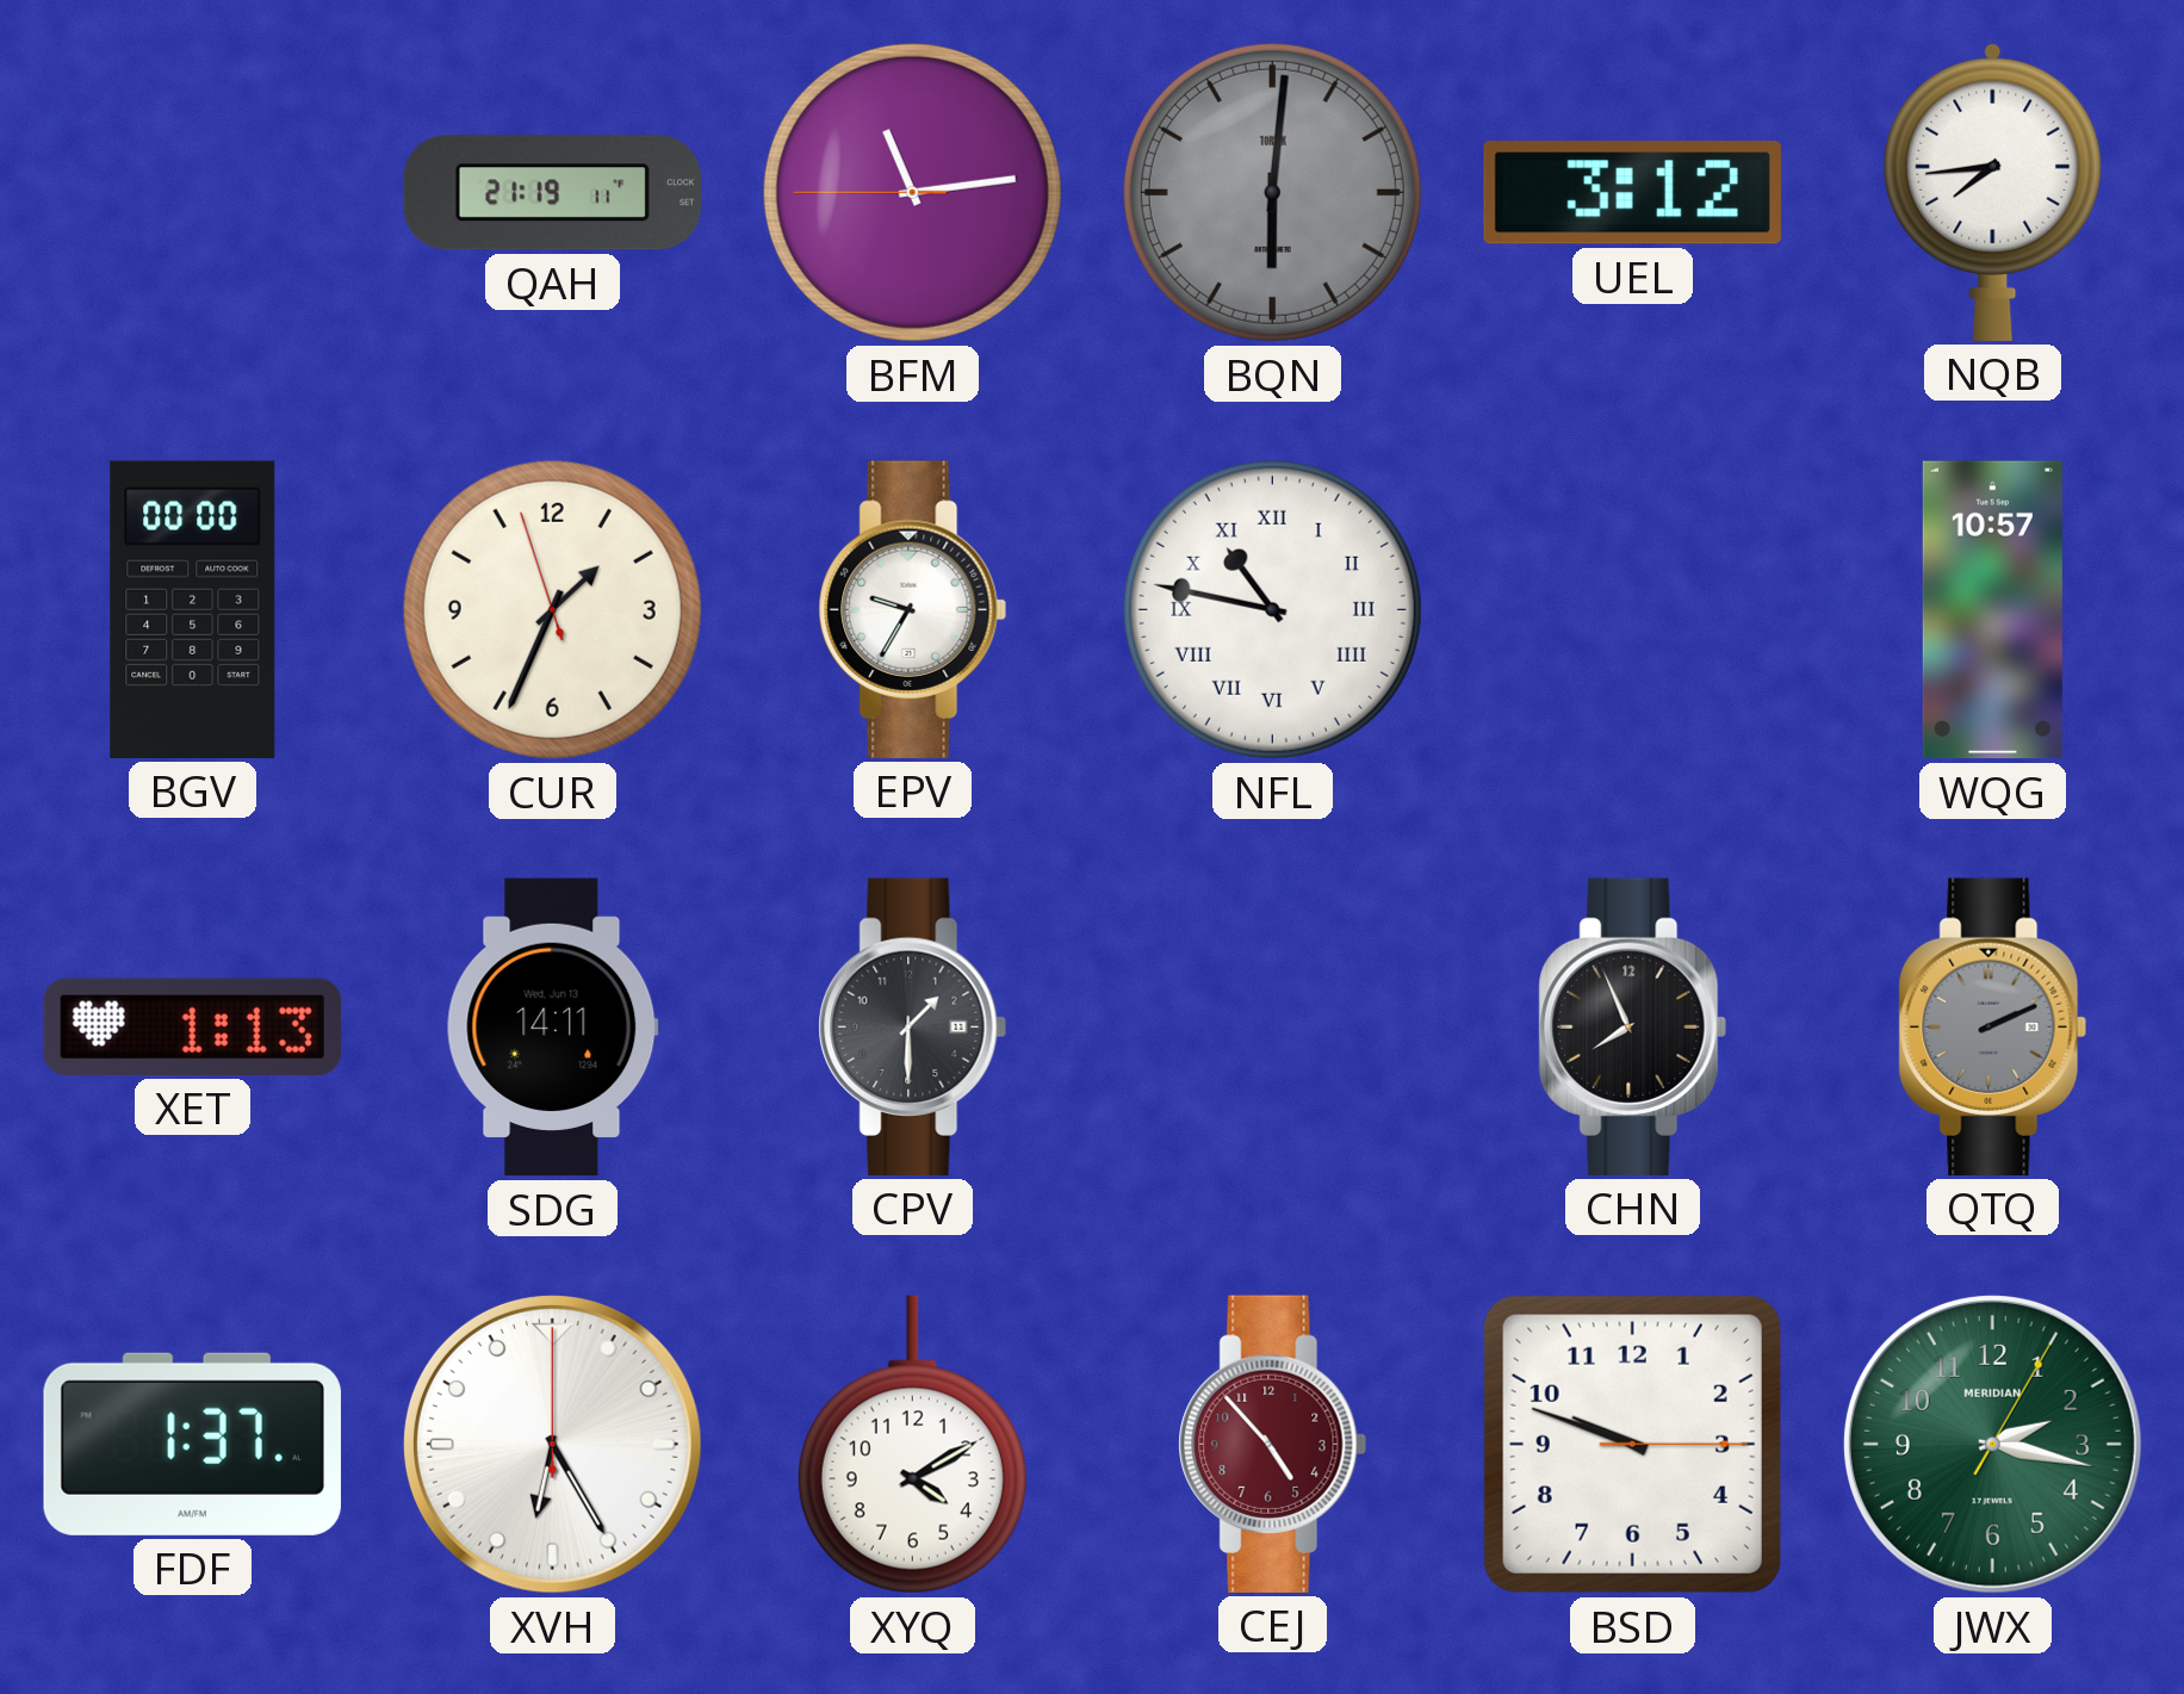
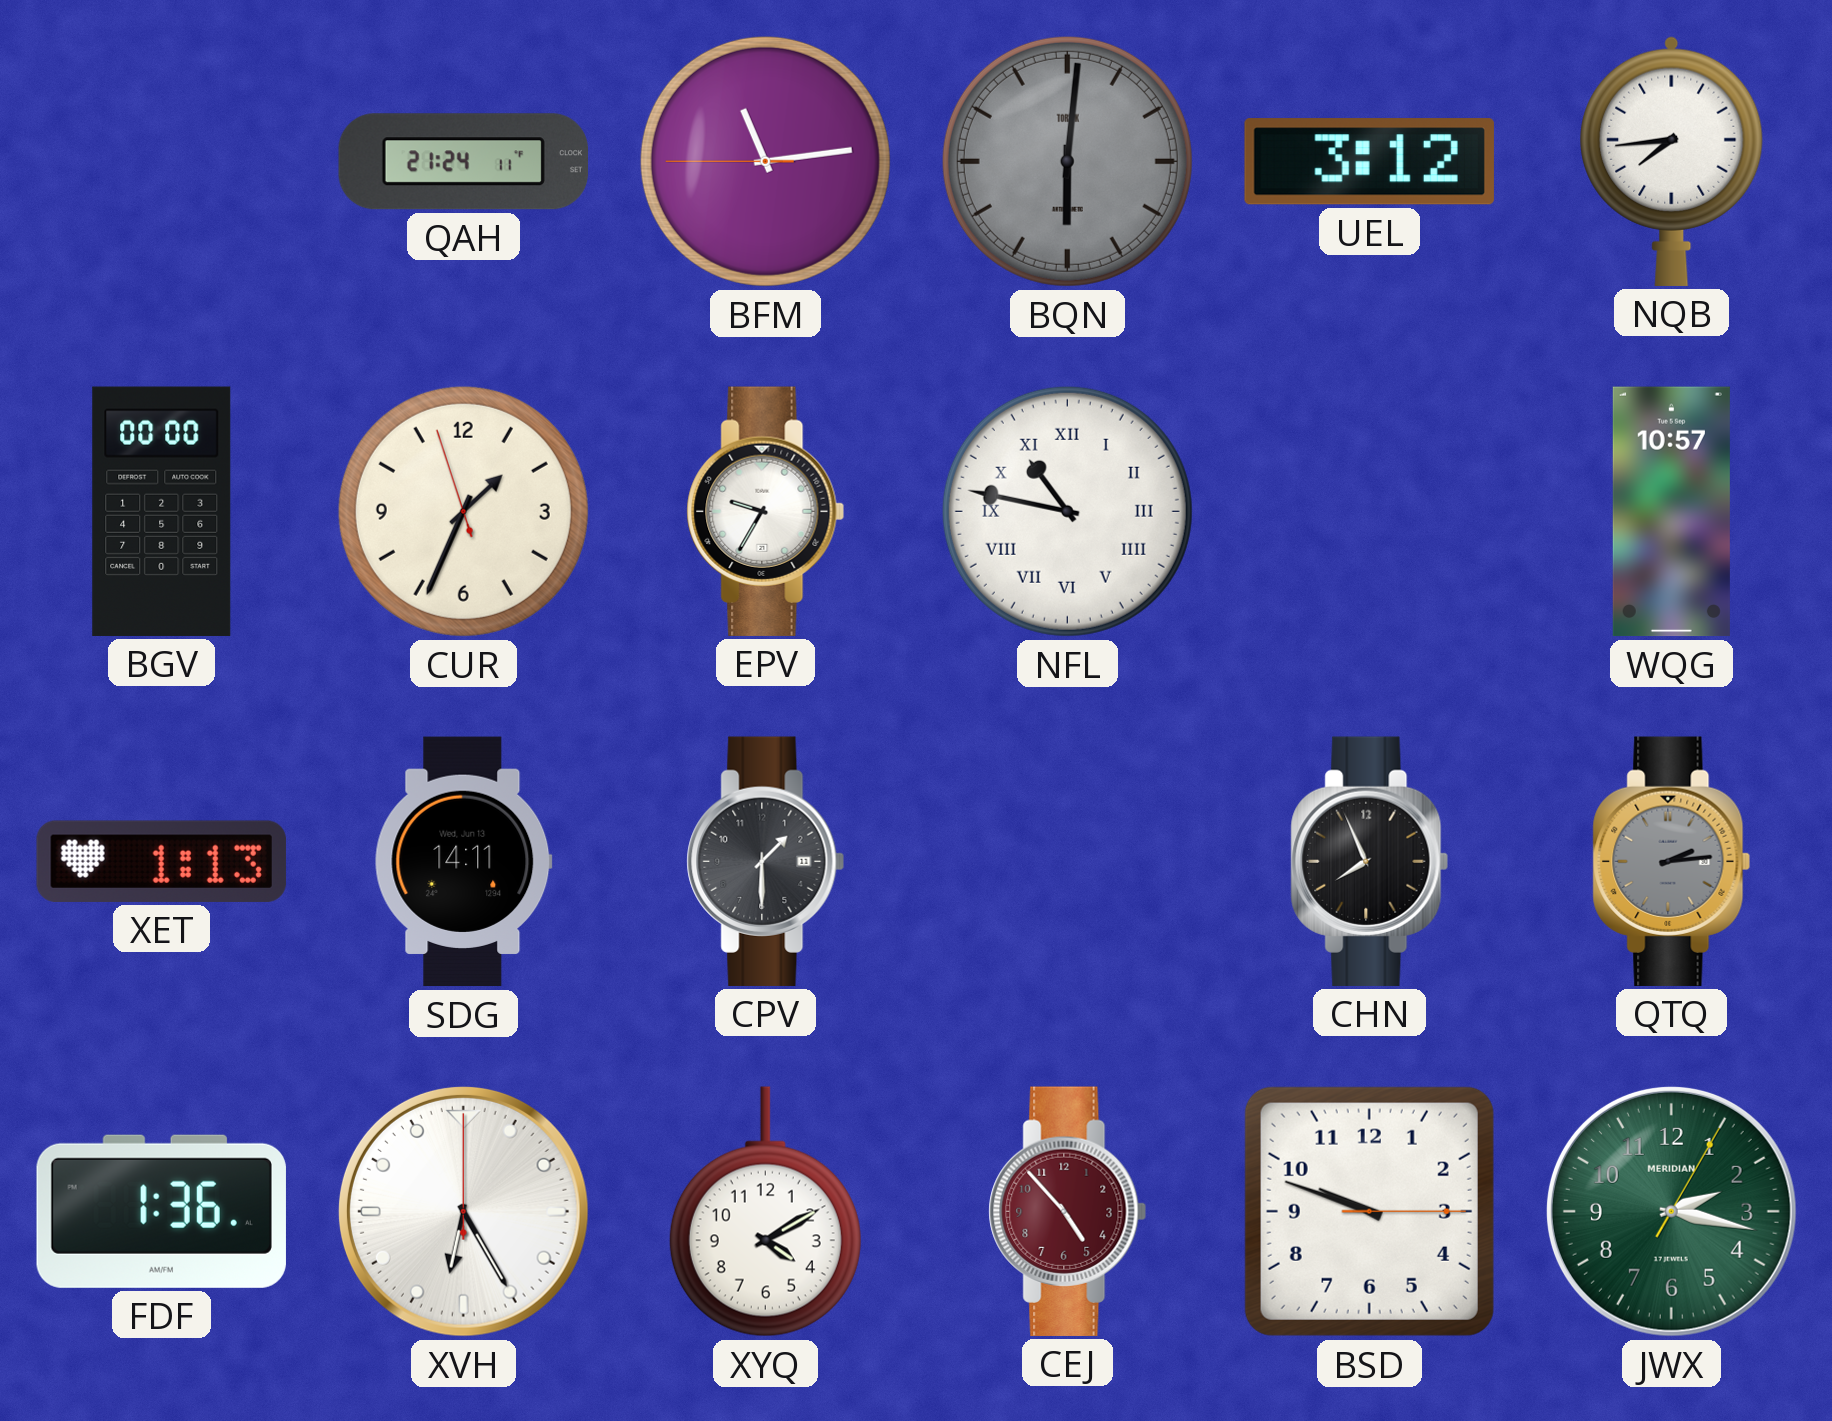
QAH: 21:19 -> 21:24
QTQ: 2:11 -> 2:14
FDF: 1:37 -> 1:36
